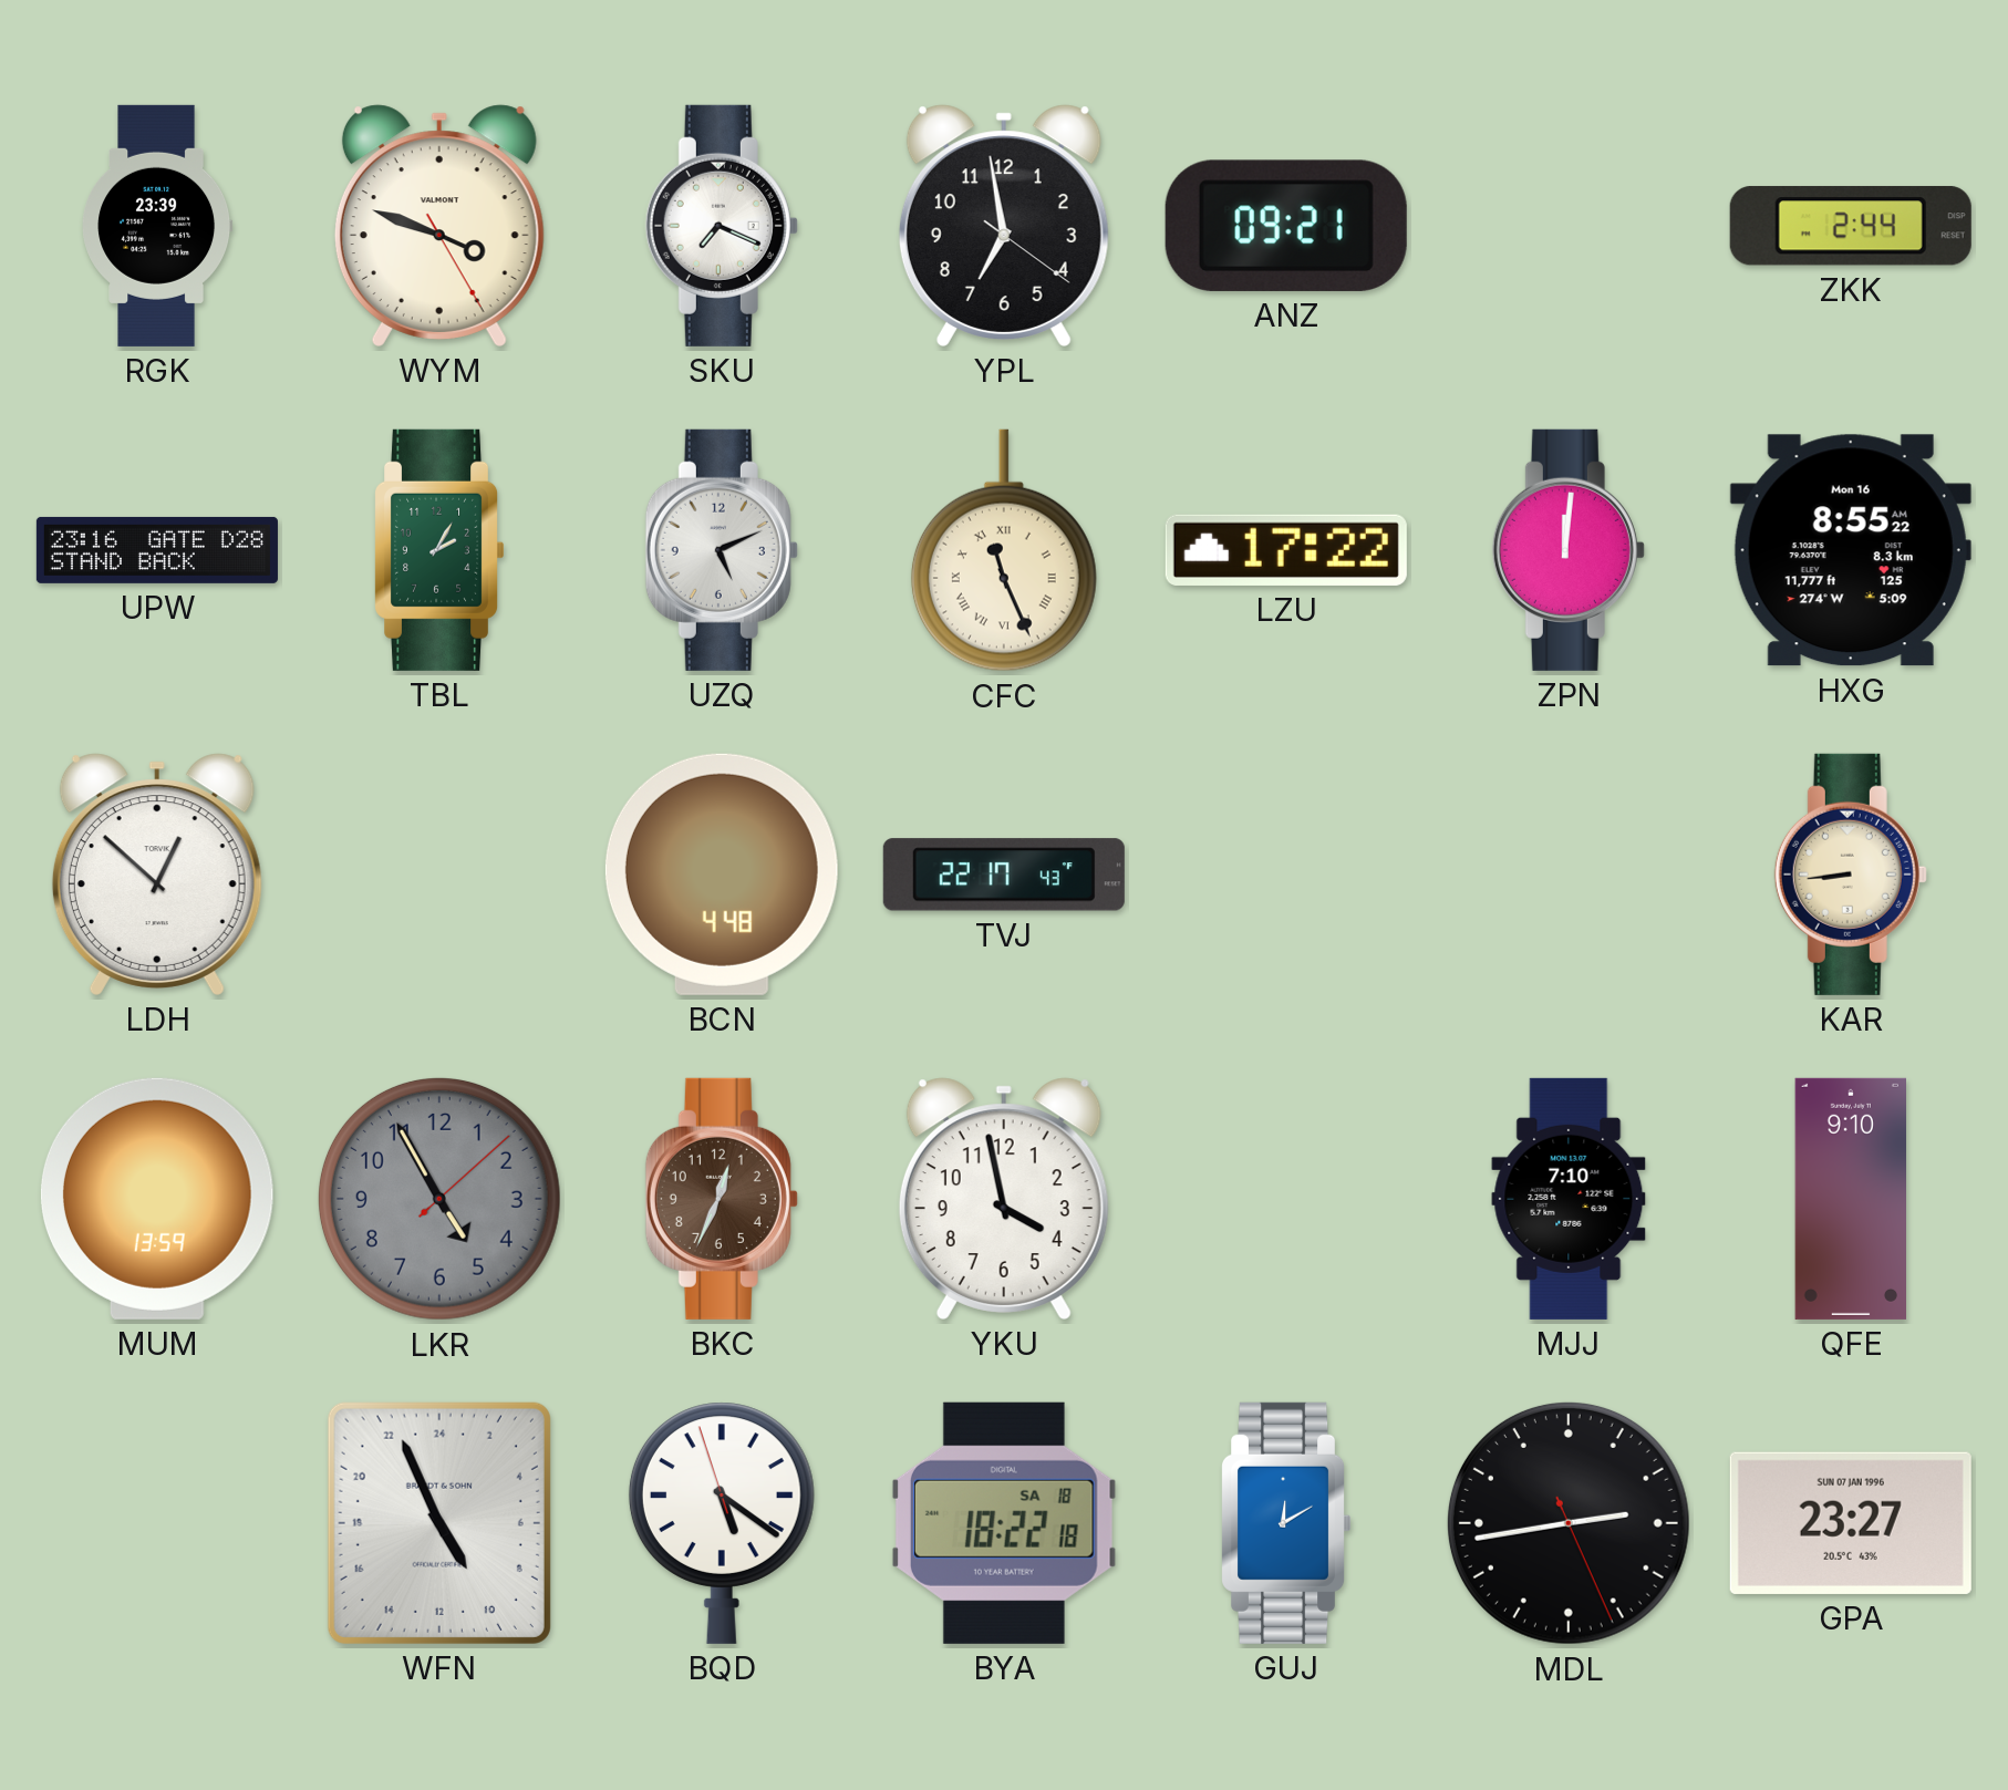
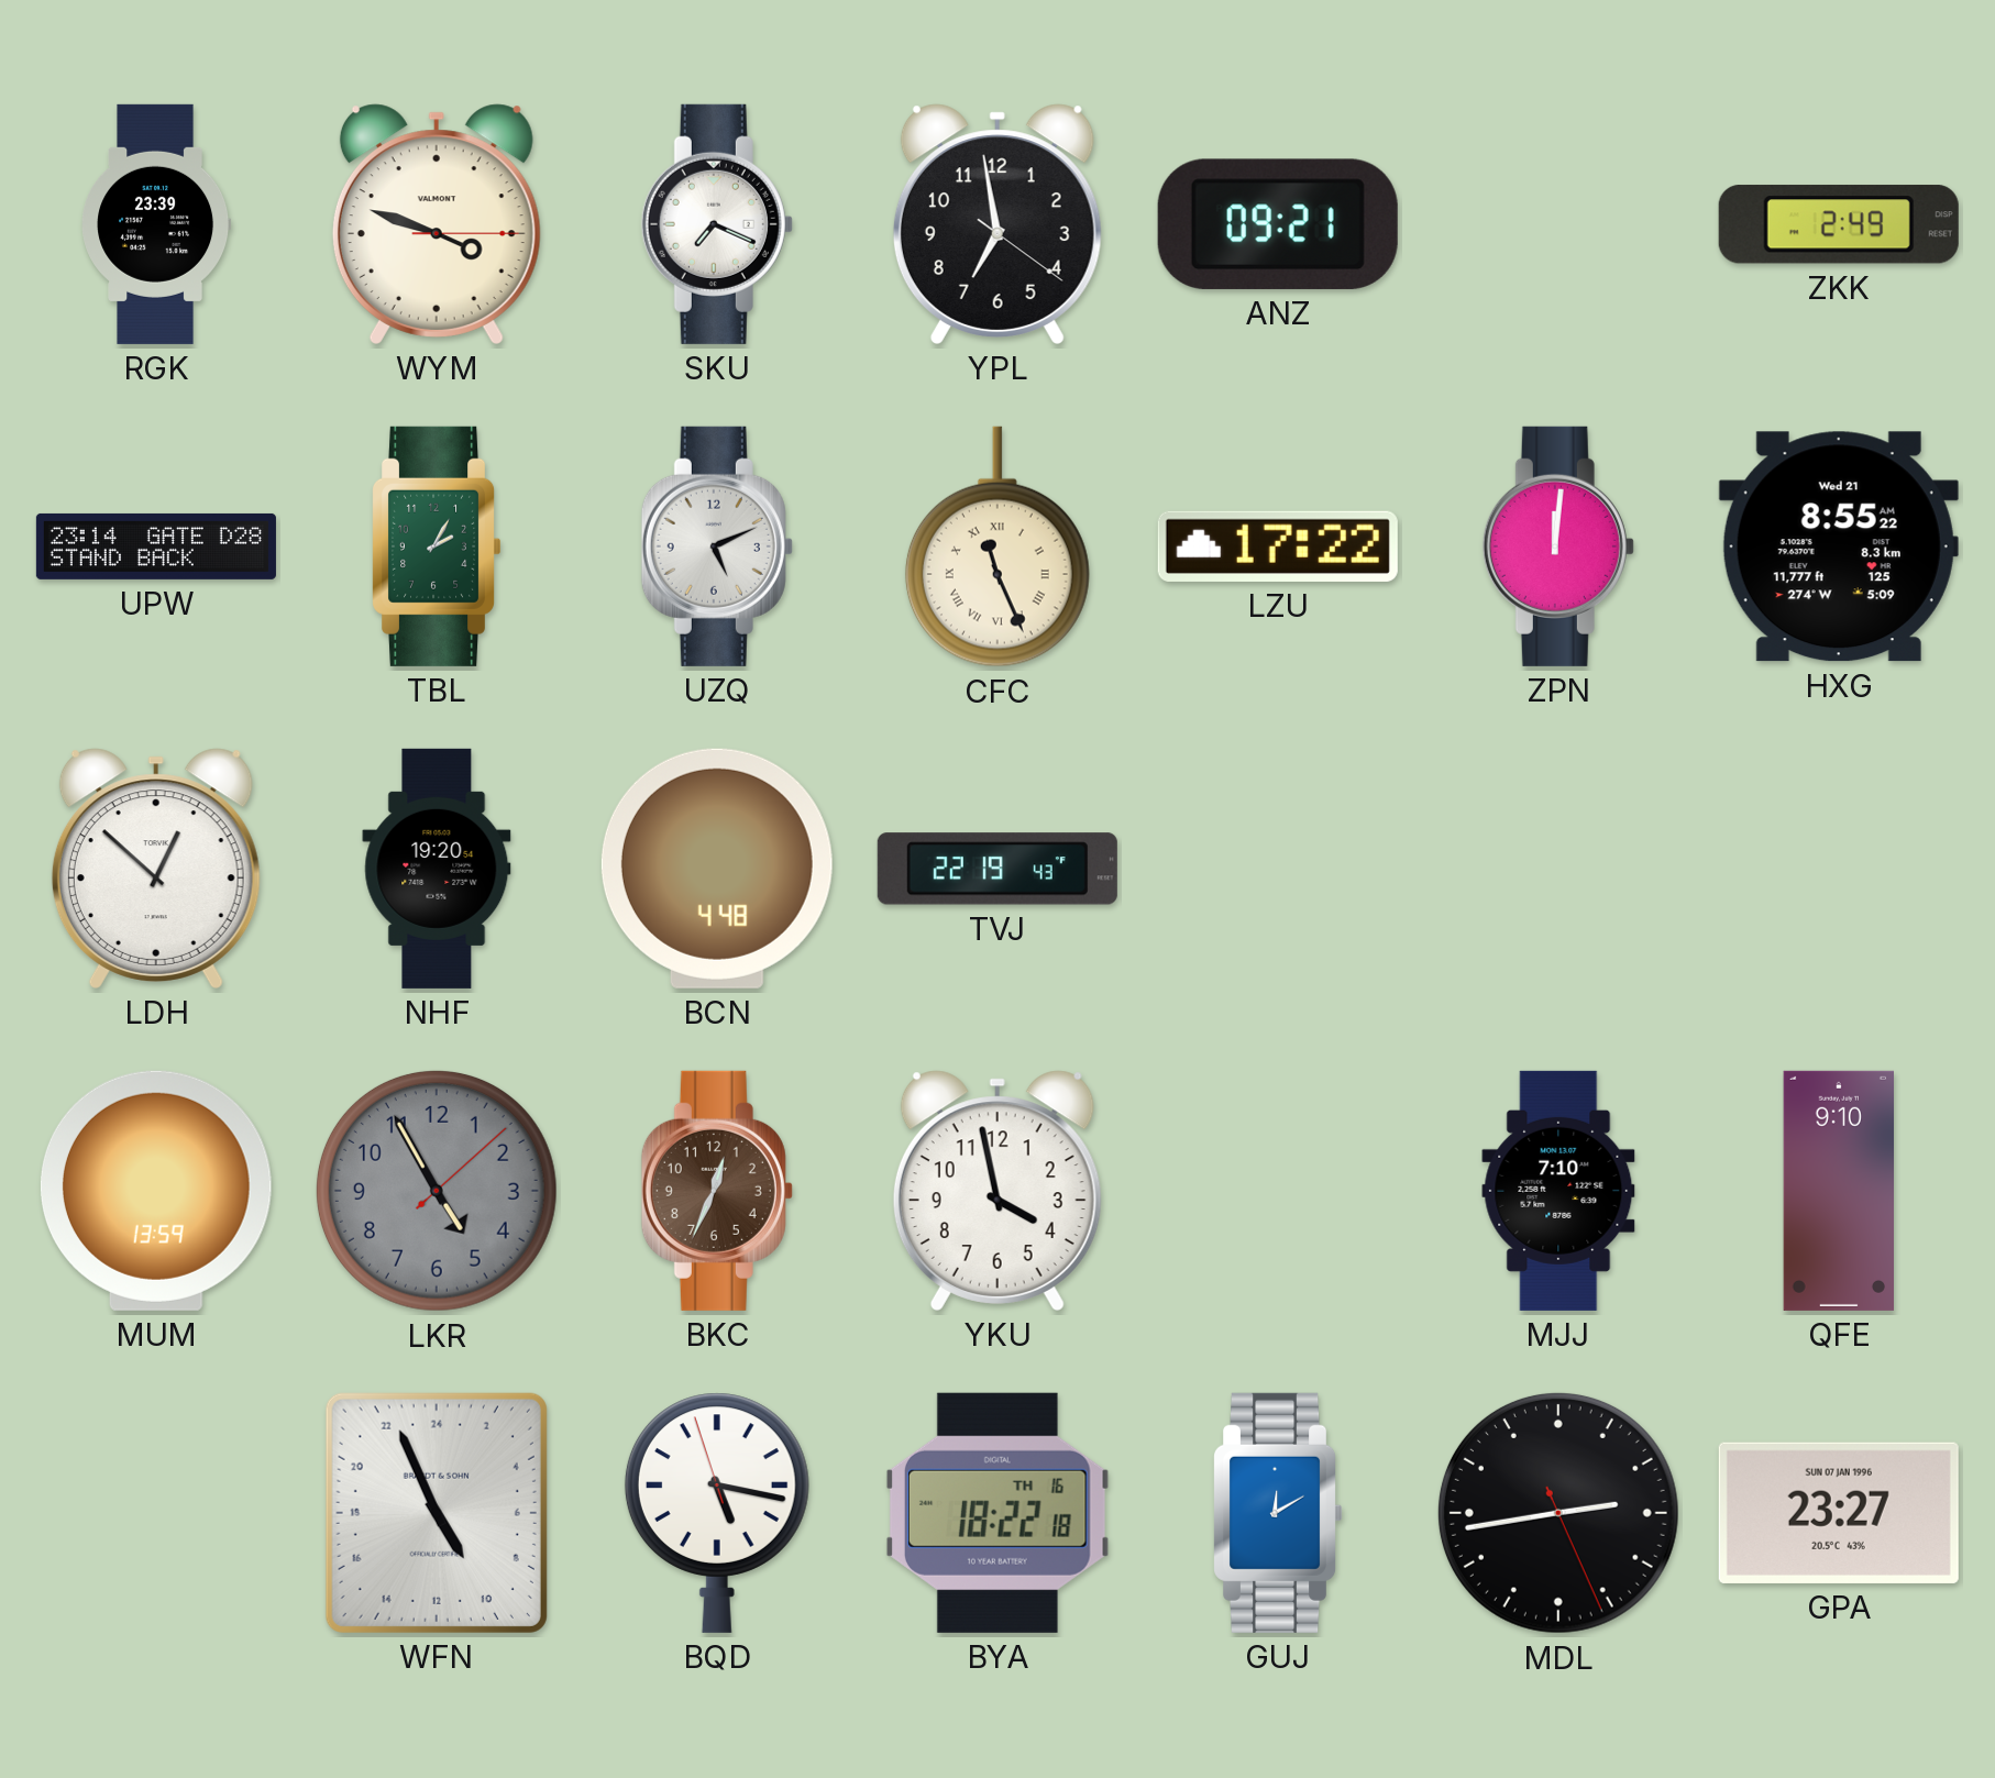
WYM: 3:48:25 -> 3:48:15
ZKK: 2:44 -> 2:49
UPW: 23:16 -> 23:14
HXG date: Mon 16 -> Wed 21
NHF: none -> 19:20
TVJ: 22:17 -> 22:19
KAR: 8:44 -> none
BQD: 5:20 -> 5:16
BYA date: SA 18 -> TH 16
